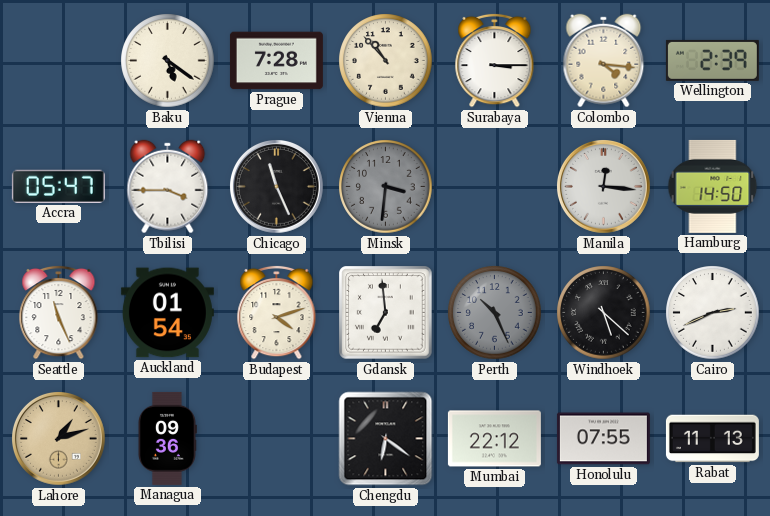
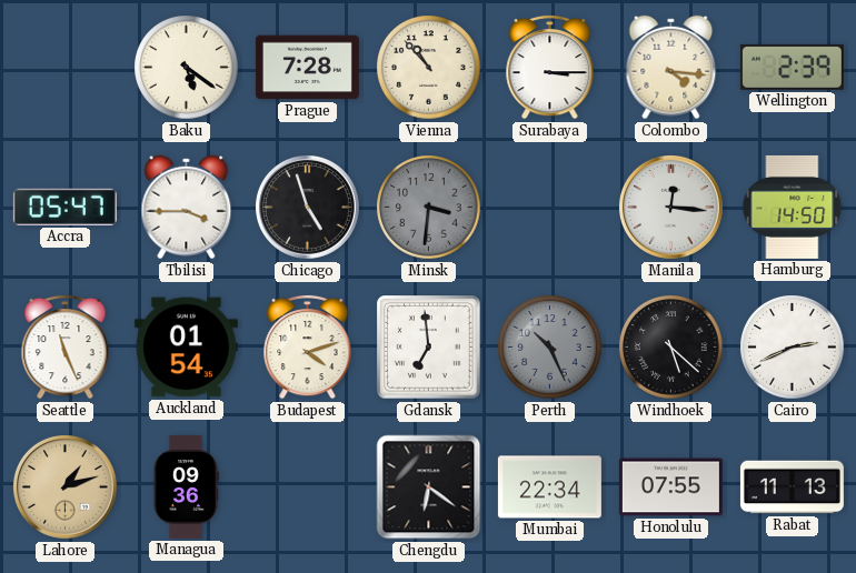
Chicago: 11:26 -> 4:57
Mumbai: 22:12 -> 22:34
